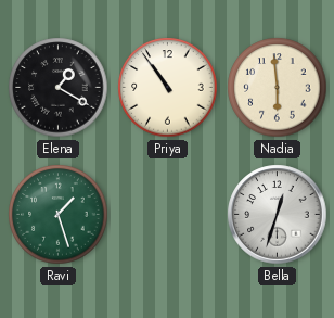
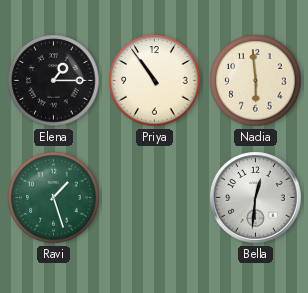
Elena: 1:20 -> 1:15
Bella: 12:33 -> 12:31
